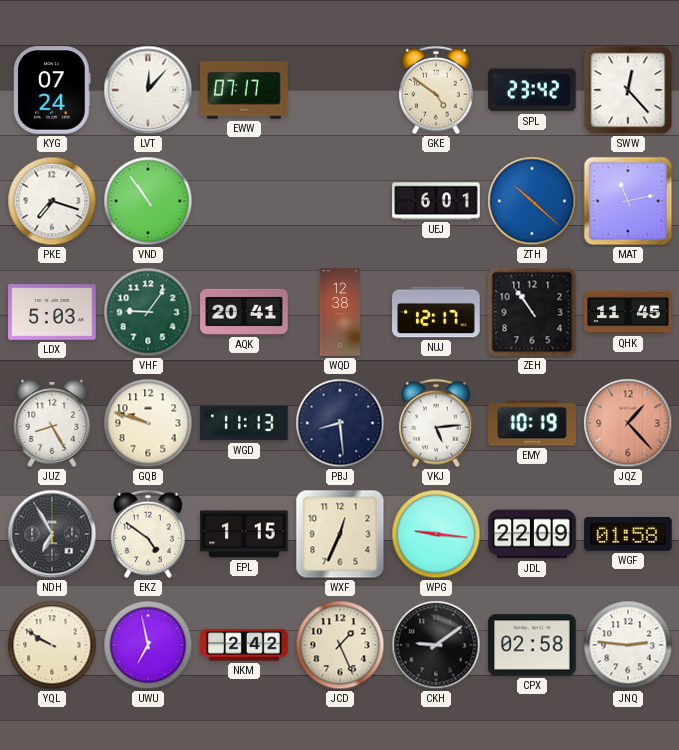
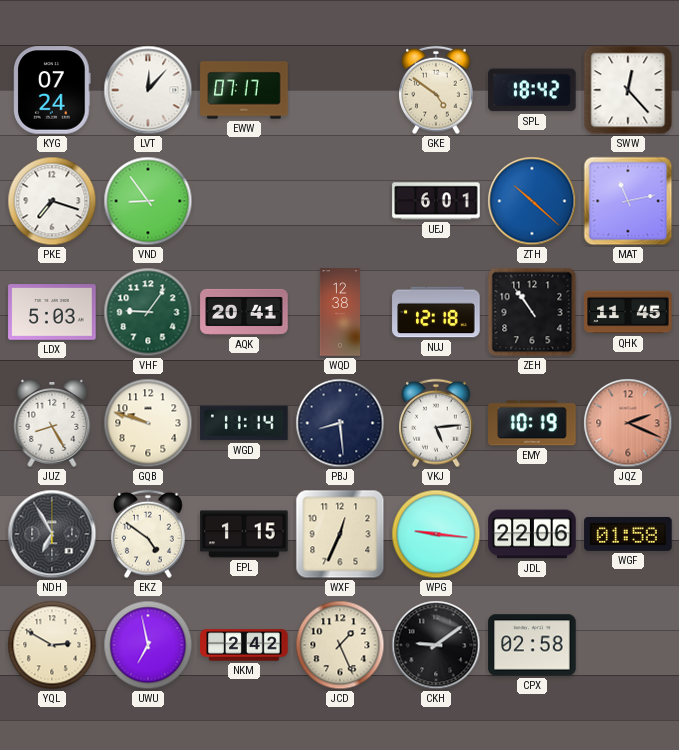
SPL: 23:42 -> 18:42
VND: 10:54 -> 8:54
NUJ: 12:17 -> 12:18
WGD: 11:13 -> 11:14
JQZ: 1:23 -> 2:19
JDL: 22:09 -> 22:06
YQL: 9:50 -> 2:50
JNQ: 2:46 -> none
